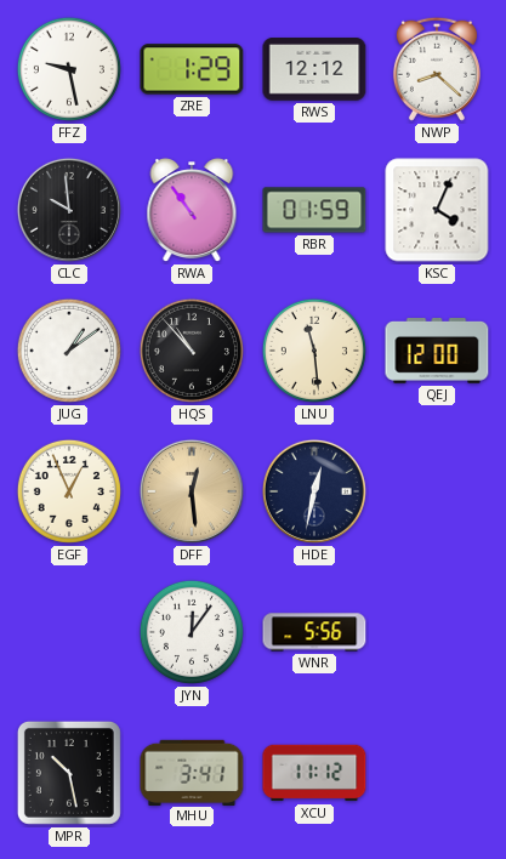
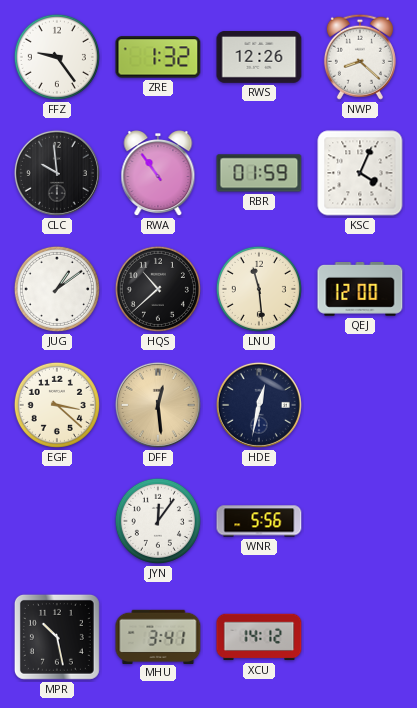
FFZ: 9:28 -> 9:24
ZRE: 1:29 -> 1:32
RWS: 12:12 -> 12:26
HQS: 10:53 -> 10:38
EGF: 12:56 -> 3:22
XCU: 11:12 -> 14:12
